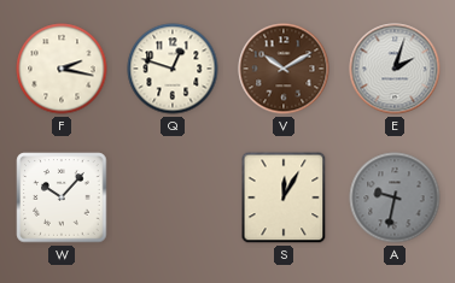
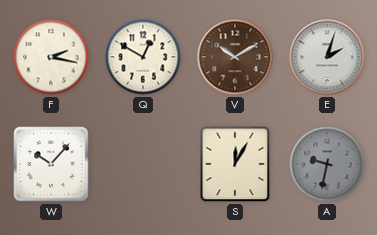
Q: 12:48 -> 12:50
